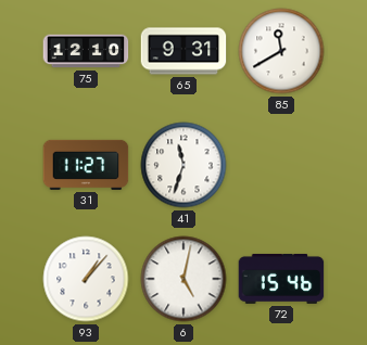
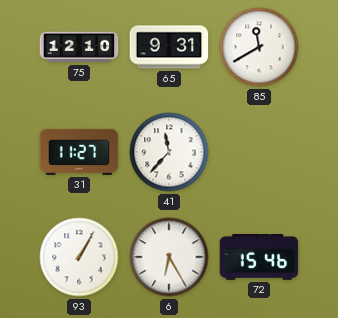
41: 11:33 -> 11:37
93: 1:07 -> 1:05
6: 5:02 -> 6:25
